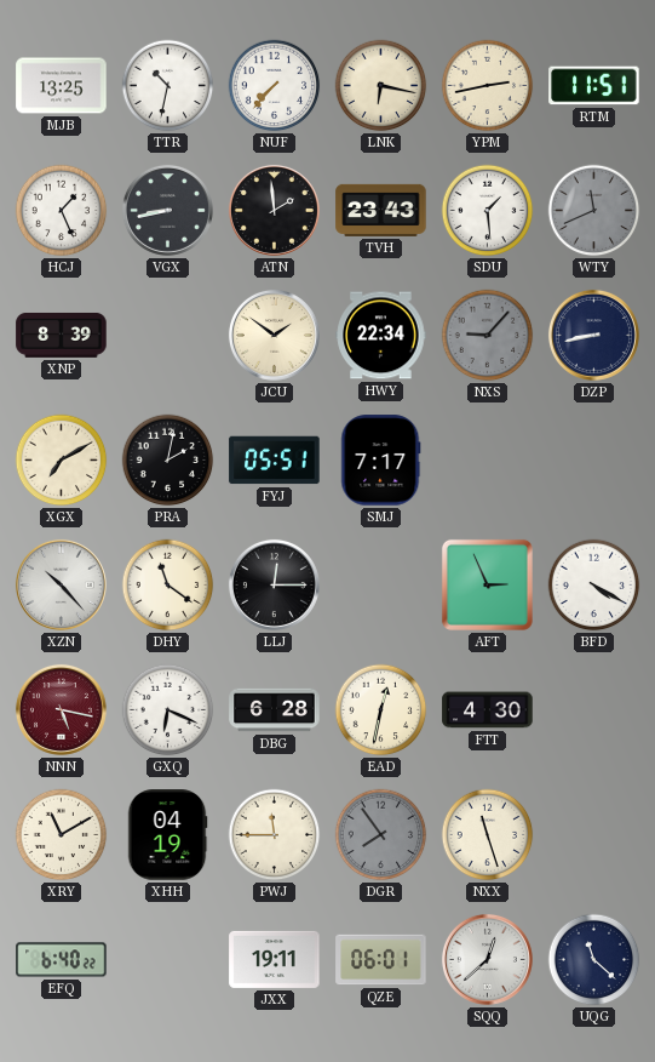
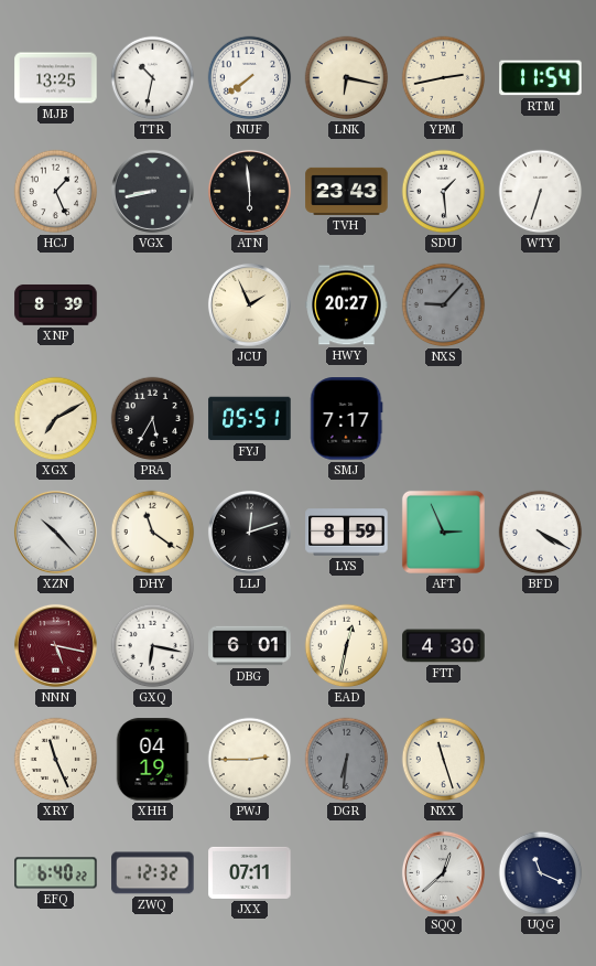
NUF: 7:37 -> 7:39
RTM: 11:51 -> 11:54
ATN: 1:59 -> 5:59
WTY: 11:41 -> 6:33
WTY dial: grey -> white
JCU: 1:51 -> 1:56
HWY: 22:34 -> 20:27
DZP: 8:43 -> none
PRA: 2:02 -> 5:35
LLJ: 12:15 -> 12:12
LYS: none -> 8:59
GXQ: 6:19 -> 6:17
DBG: 6:28 -> 6:01
XRY: 11:10 -> 11:26
PWJ: 11:45 -> 2:45
DGR: 7:54 -> 6:31
ZWQ: none -> 12:32
JXX: 19:11 -> 07:11
QZE: 06:01 -> none
UQG: 11:22 -> 11:19
